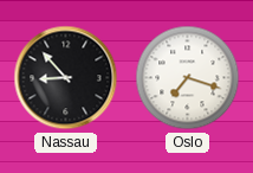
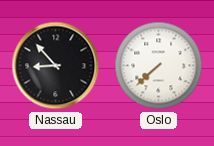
Oslo: 7:18 -> 7:38
